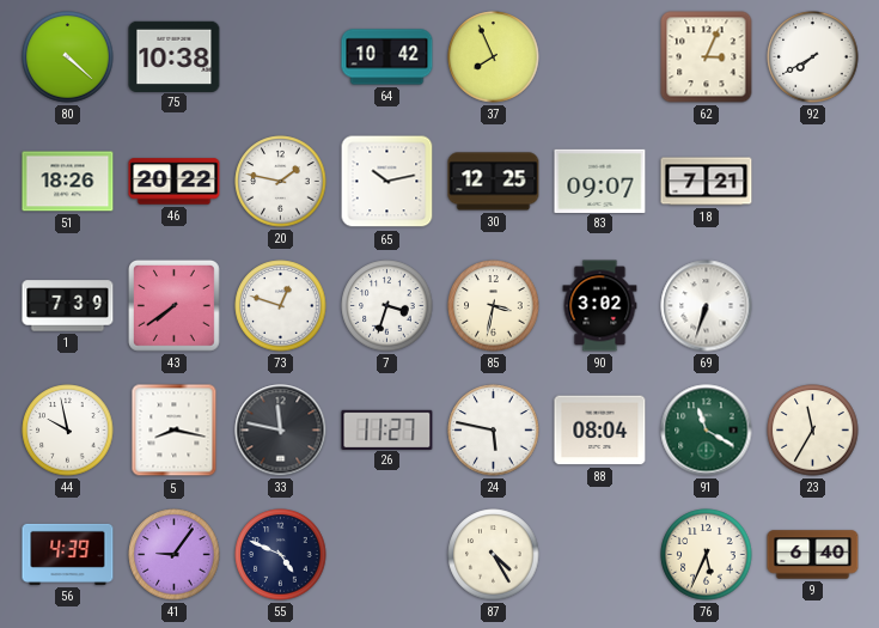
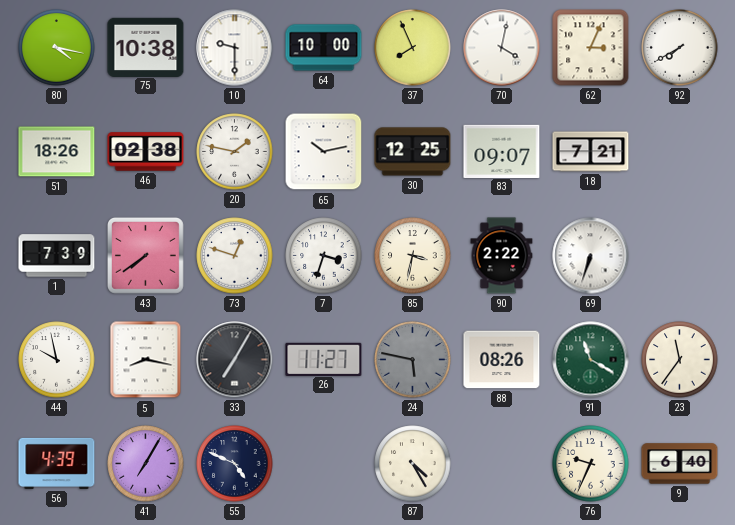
80: 4:22 -> 4:17
10: none -> 9:30
64: 10:42 -> 10:00
70: none -> 4:02
46: 20:22 -> 02:38
90: 3:02 -> 2:22
33: 11:47 -> 7:05
24 dial: white -> grey
88: 08:04 -> 08:26
23: 11:35 -> 11:36
41: 9:06 -> 7:05
76: 5:34 -> 9:34
